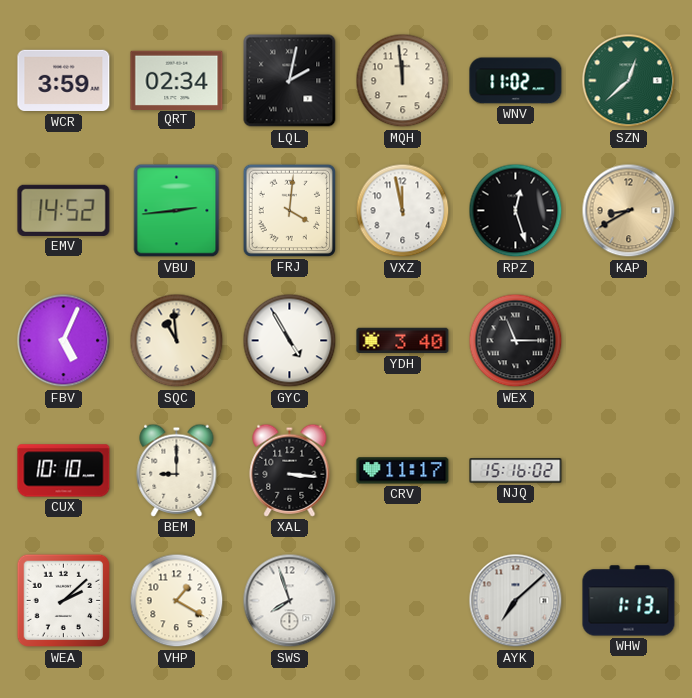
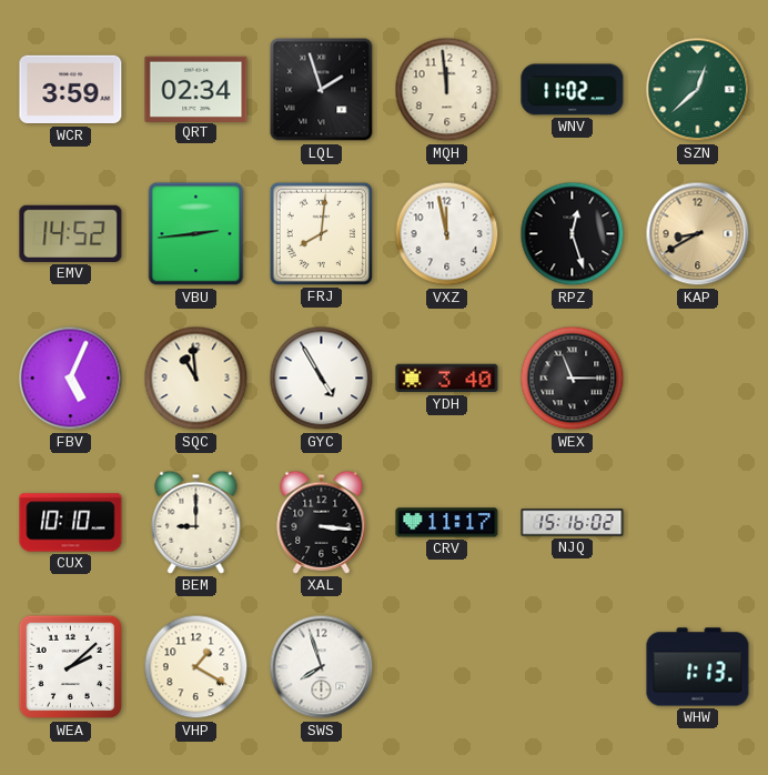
LQL: 2:02 -> 1:57
FRJ: 4:01 -> 8:01
AYK: 7:08 -> none
